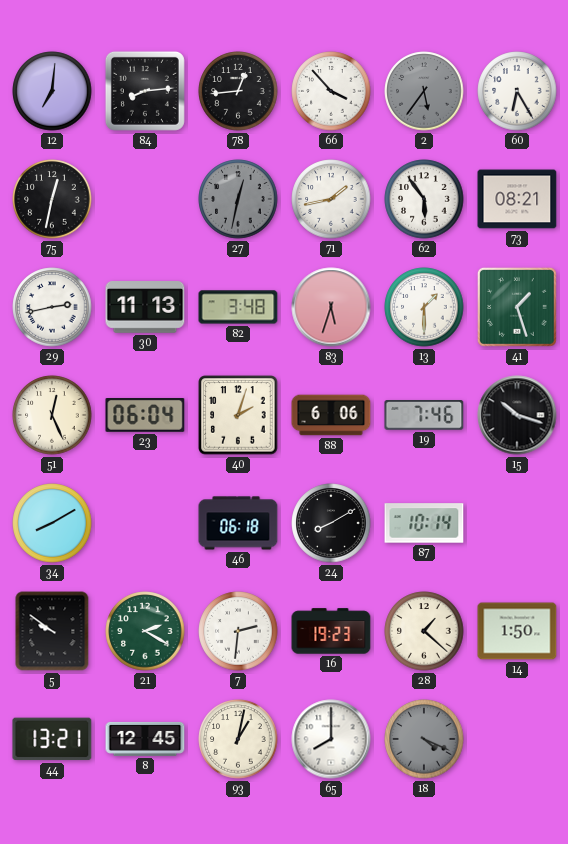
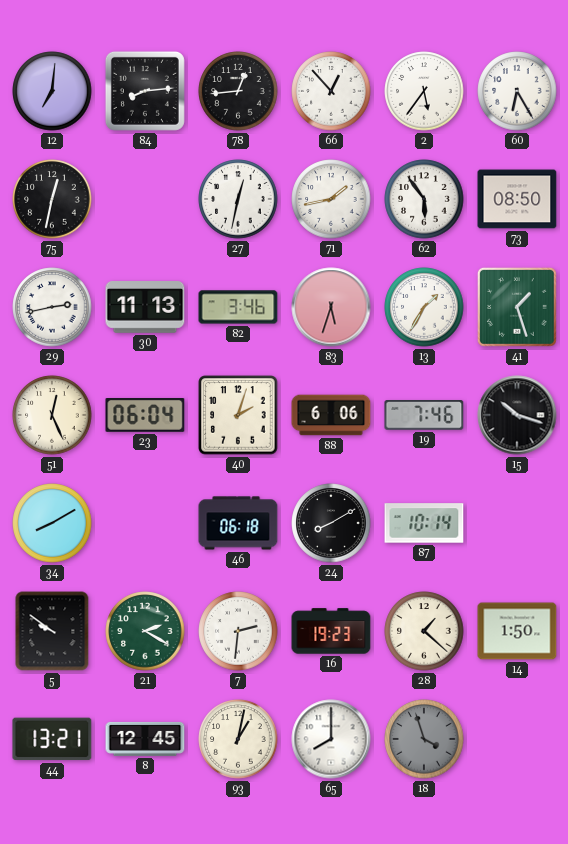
66: 3:53 -> 12:53
2 dial: grey -> white
27 dial: grey -> white
73: 08:21 -> 08:50
82: 3:48 -> 3:46
13: 1:30 -> 1:35
18: 4:19 -> 3:57
